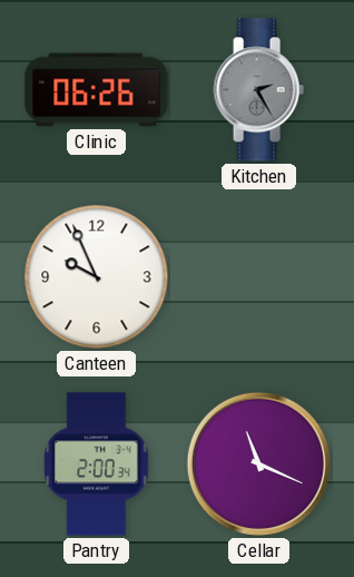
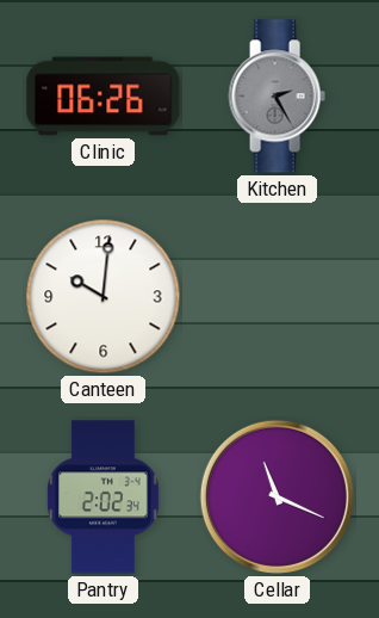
Canteen: 9:56 -> 10:01
Pantry: 2:00 -> 2:02
